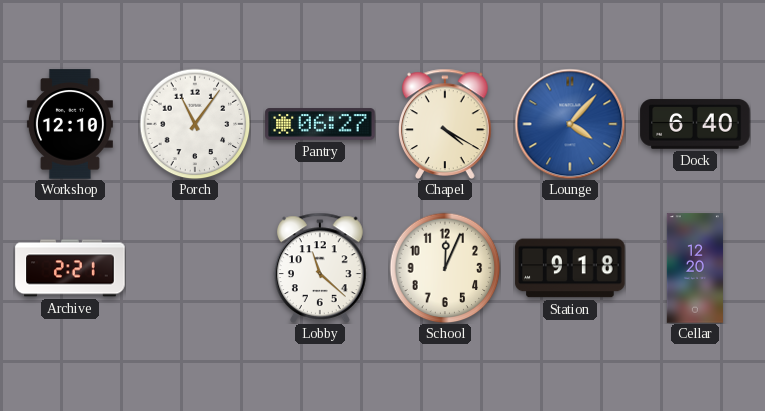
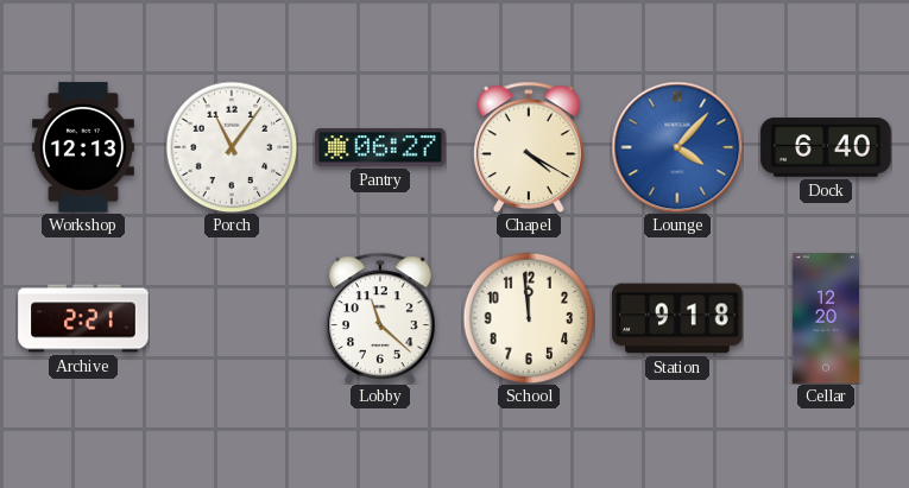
Workshop: 12:10 -> 12:13
School: 12:04 -> 11:59
